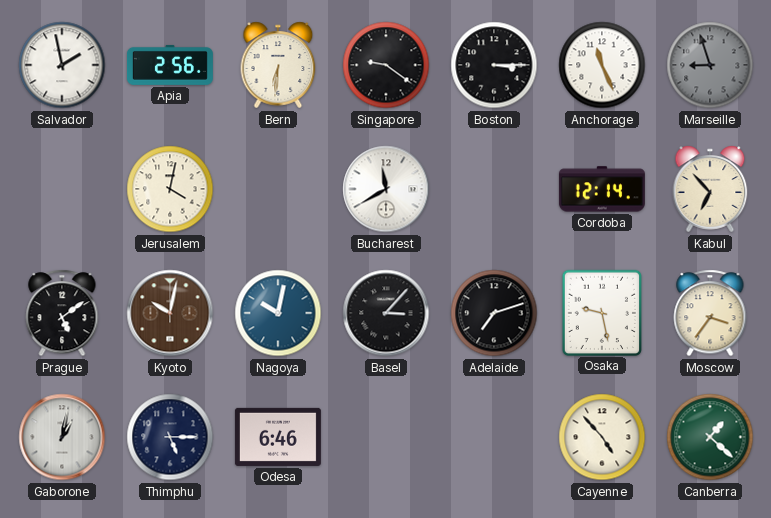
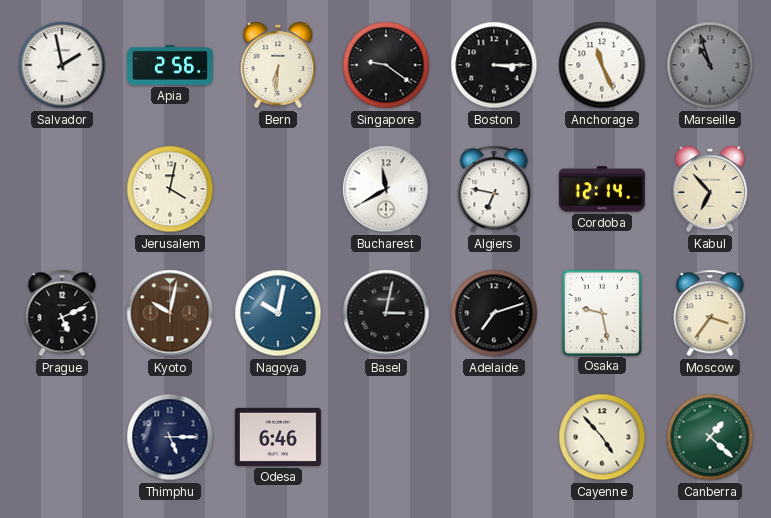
Marseille: 8:57 -> 10:57
Algiers: none -> 6:47
Prague: 5:09 -> 5:11
Basel: 3:07 -> 3:02
Gaborone: 1:02 -> none
